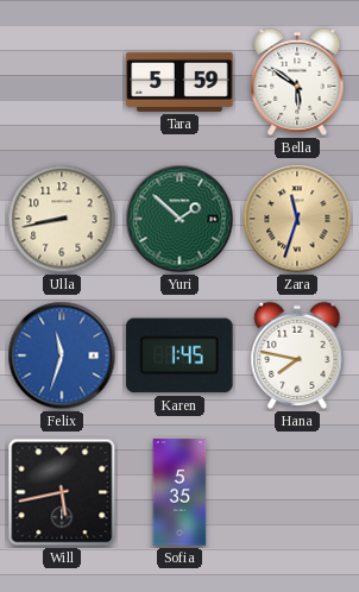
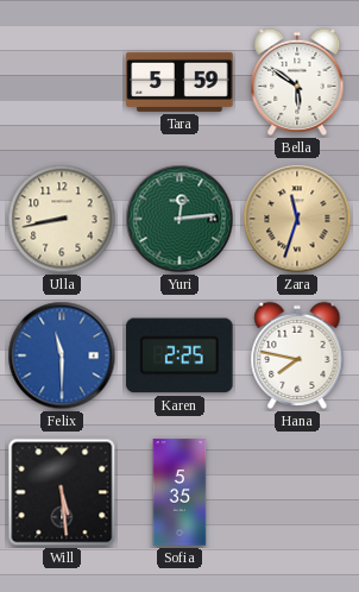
Yuri: 1:52 -> 12:14
Felix: 11:33 -> 11:30
Karen: 1:45 -> 2:25
Will: 5:43 -> 5:29
